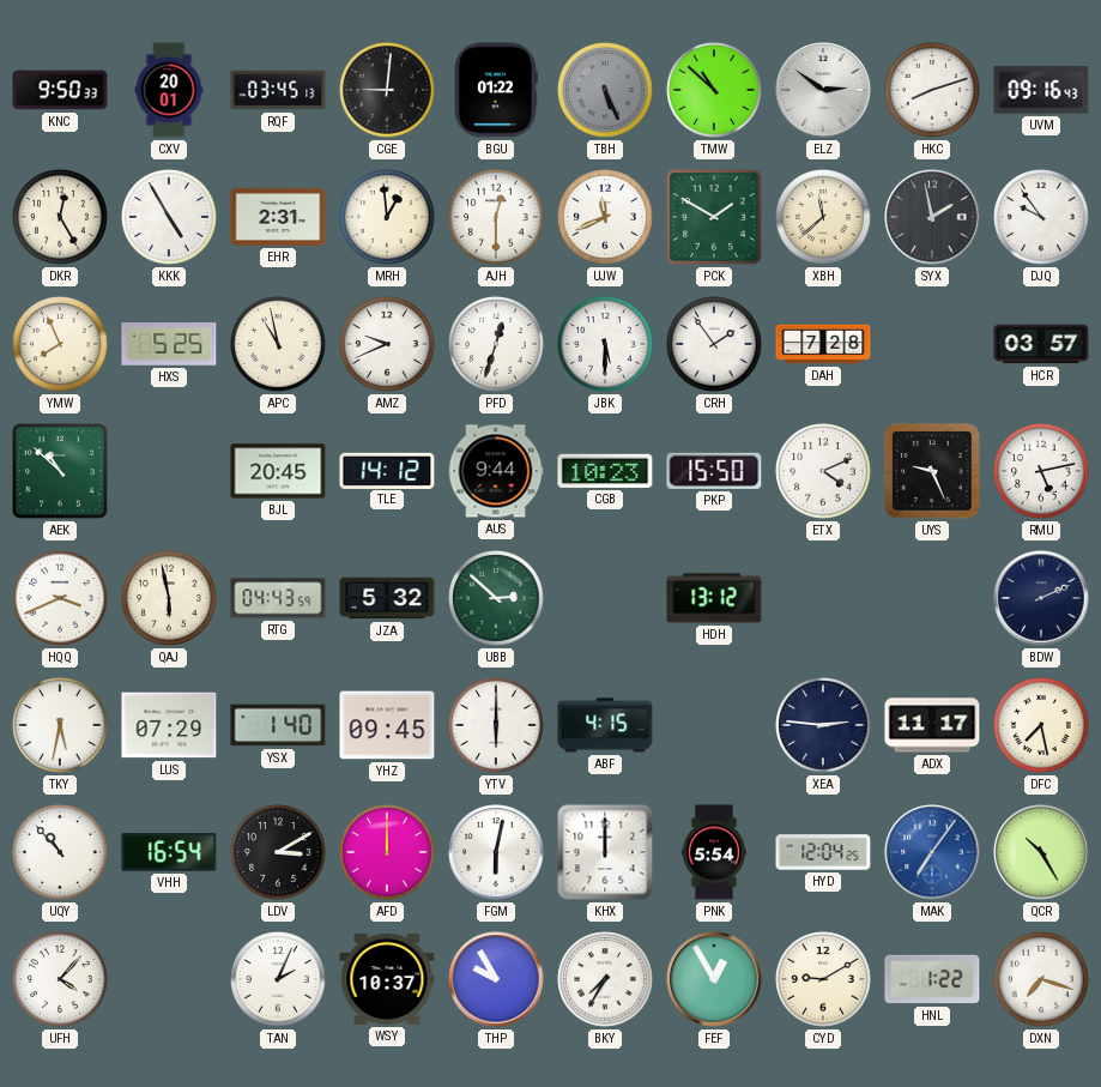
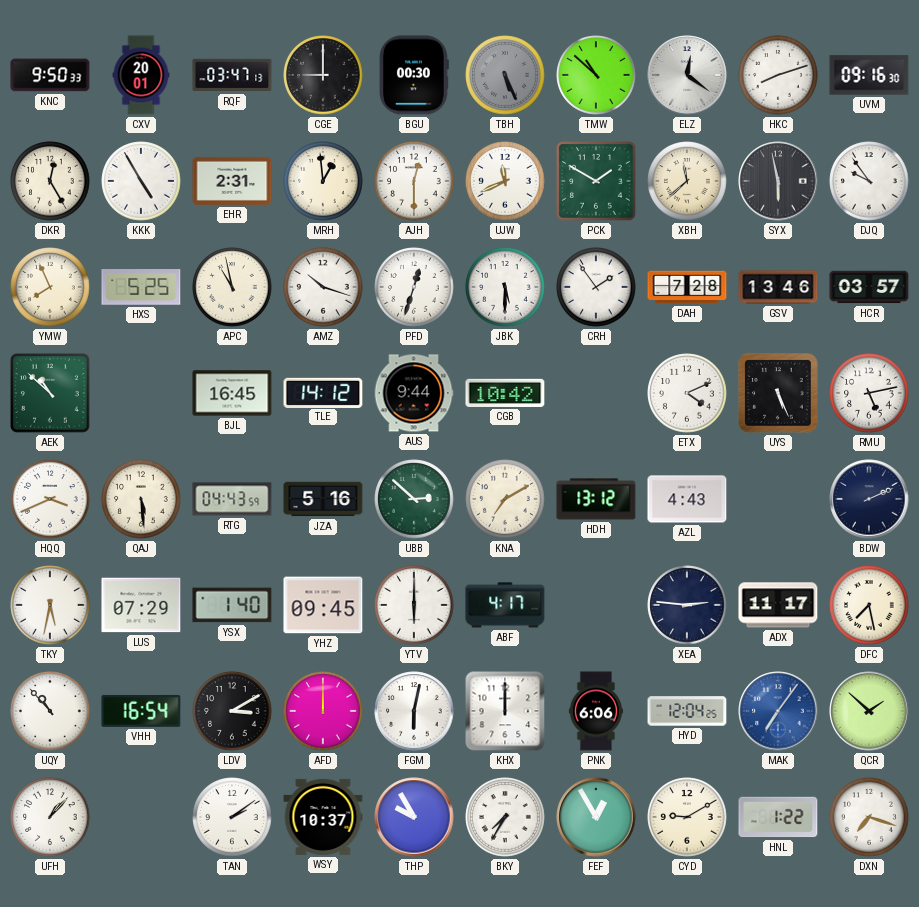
RQF: 03:45 -> 03:47
CGE: 9:01 -> 9:00
BGU: 01:22 -> 00:30
ELZ: 2:51 -> 12:21
UVM: 09:16:43 -> 09:16:30
SYX: 1:58 -> 5:58
AMZ: 9:41 -> 10:18
GSV: none -> 13:46
BJL: 20:45 -> 16:45
CGB: 10:23 -> 10:42
PKP: 15:50 -> none
UYS: 9:26 -> 5:26
QAJ: 5:58 -> 5:29
JZA: 5:32 -> 5:16
KNA: none -> 7:10
AZL: none -> 4:43
ABF: 4:15 -> 4:17
PNK: 5:54 -> 6:06
QCR: 10:25 -> 1:52
UFH: 4:07 -> 1:07
TAN: 2:04 -> 2:09
